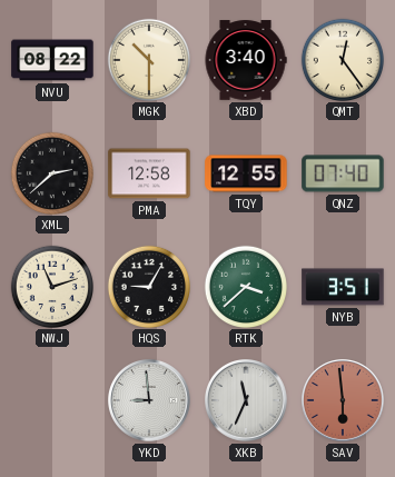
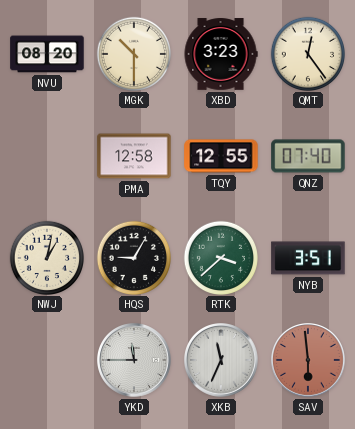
NVU: 08:22 -> 08:20
XBD: 3:40 -> 3:23
XML: 2:38 -> none
NWJ: 11:12 -> 1:02
YKD: 8:59 -> 11:45
